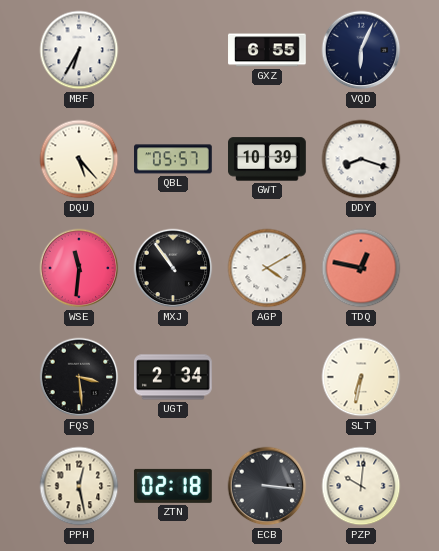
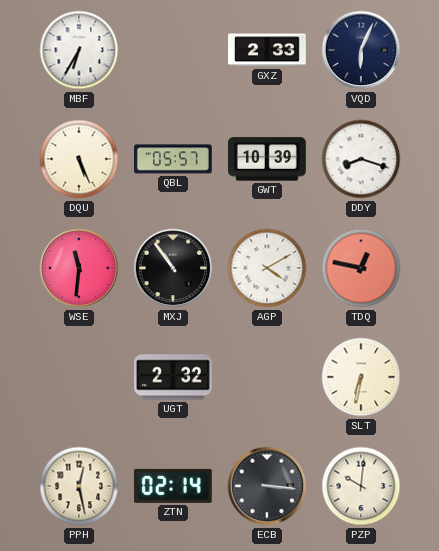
GXZ: 6:55 -> 2:33
DQU: 5:23 -> 5:26
FQS: 3:29 -> none
UGT: 2:34 -> 2:32
ZTN: 02:18 -> 02:14
